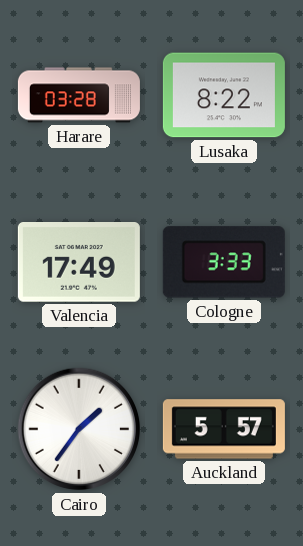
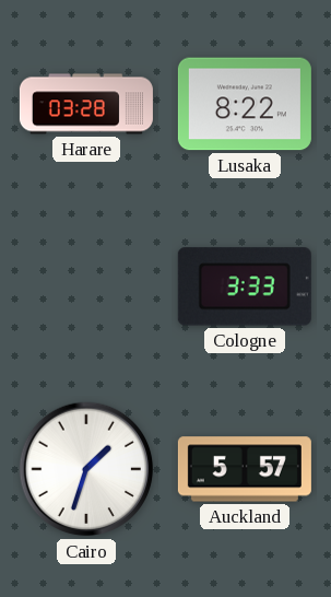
Valencia: 17:49 -> none
Cairo: 1:36 -> 1:33
